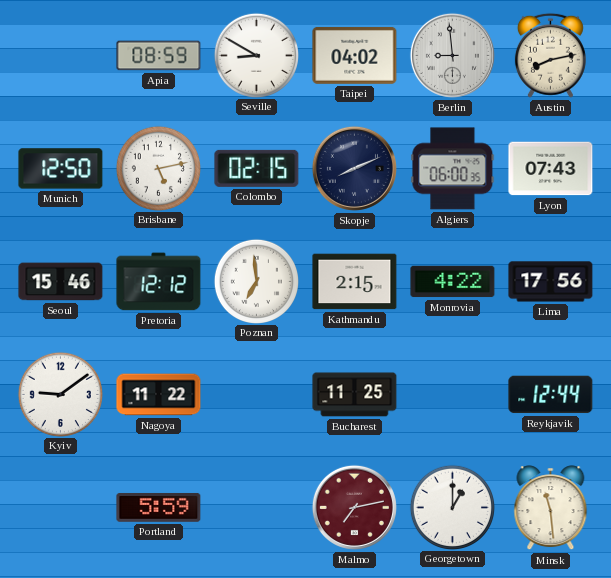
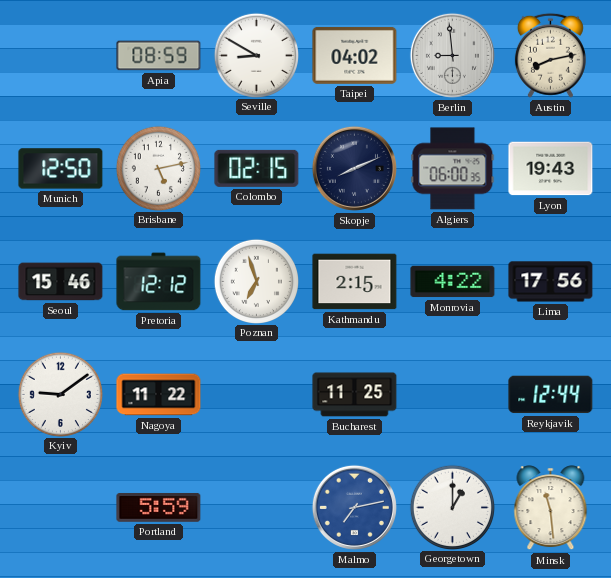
Lyon: 07:43 -> 19:43
Poznan: 6:59 -> 6:57
Malmo dial: burgundy -> blue
